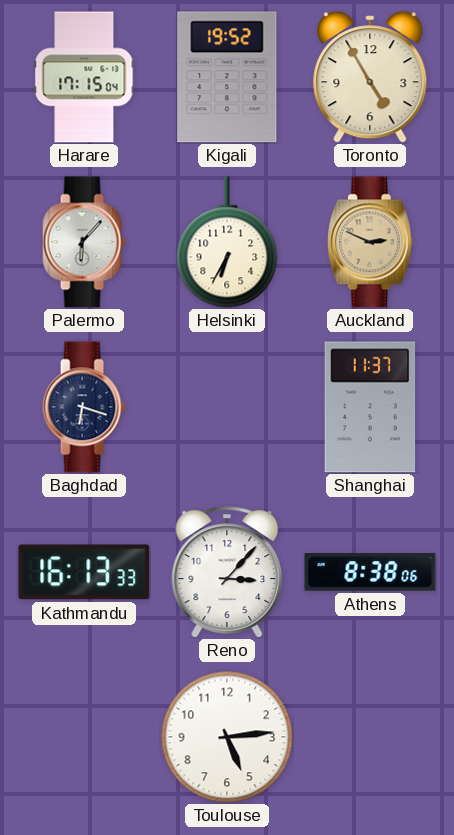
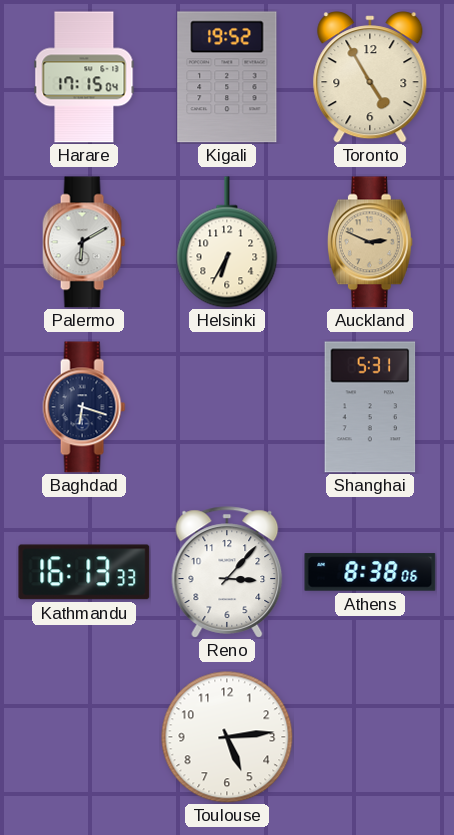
Palermo: 6:07 -> 6:10
Shanghai: 11:37 -> 5:31
